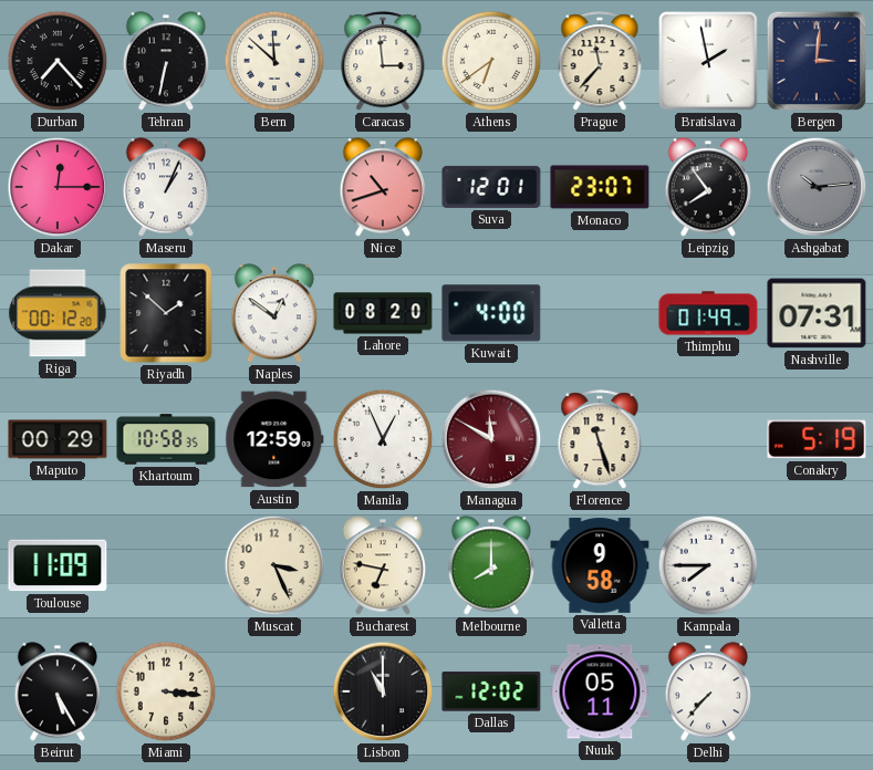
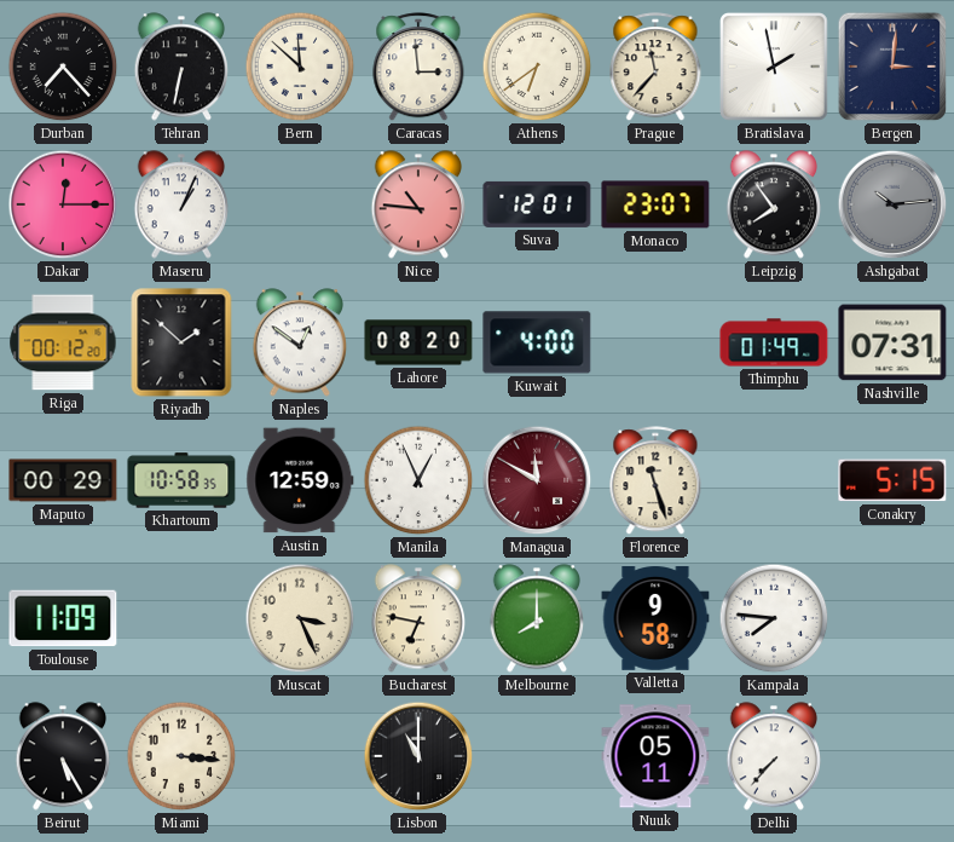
Nice: 10:42 -> 10:46
Conakry: 5:19 -> 5:15
Kampala: 7:45 -> 7:46
Dallas: 12:02 -> none
